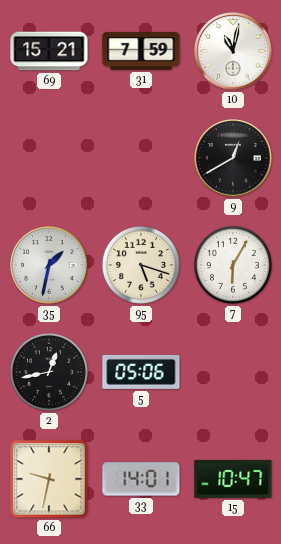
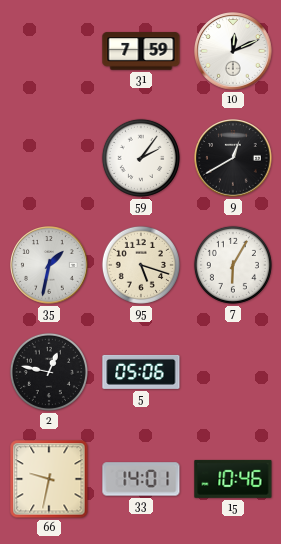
69: 15:21 -> none
10: 11:02 -> 12:11
59: none -> 2:06
2: 12:43 -> 12:47
15: 10:47 -> 10:46
